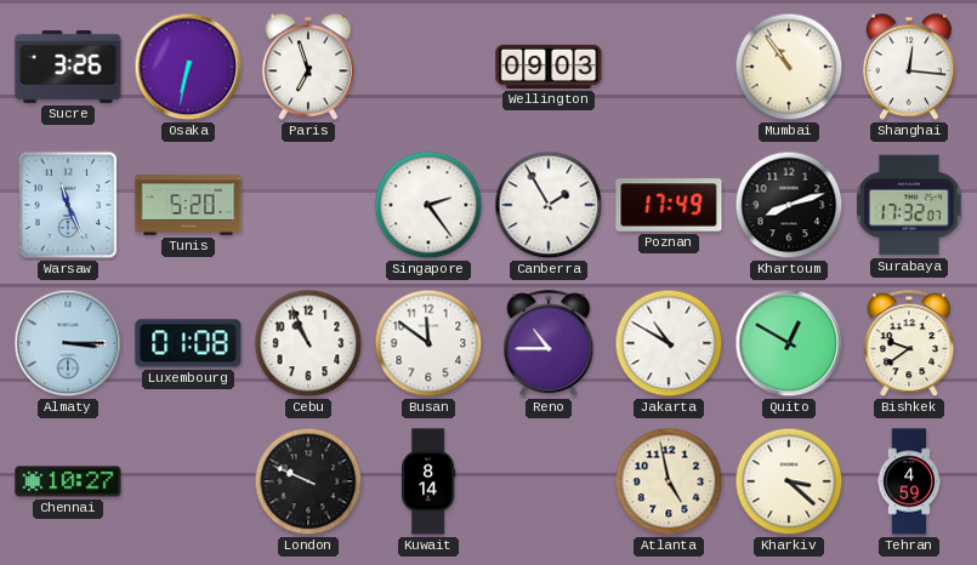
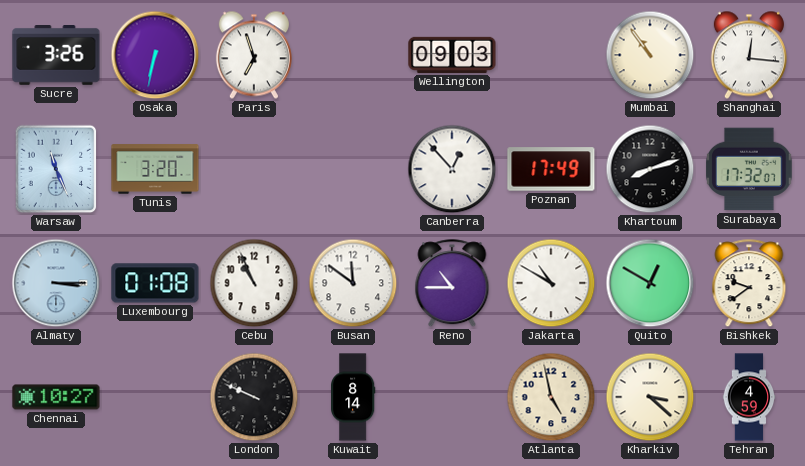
Tunis: 5:20 -> 3:20
Singapore: 2:24 -> none
Canberra: 1:55 -> 12:53
